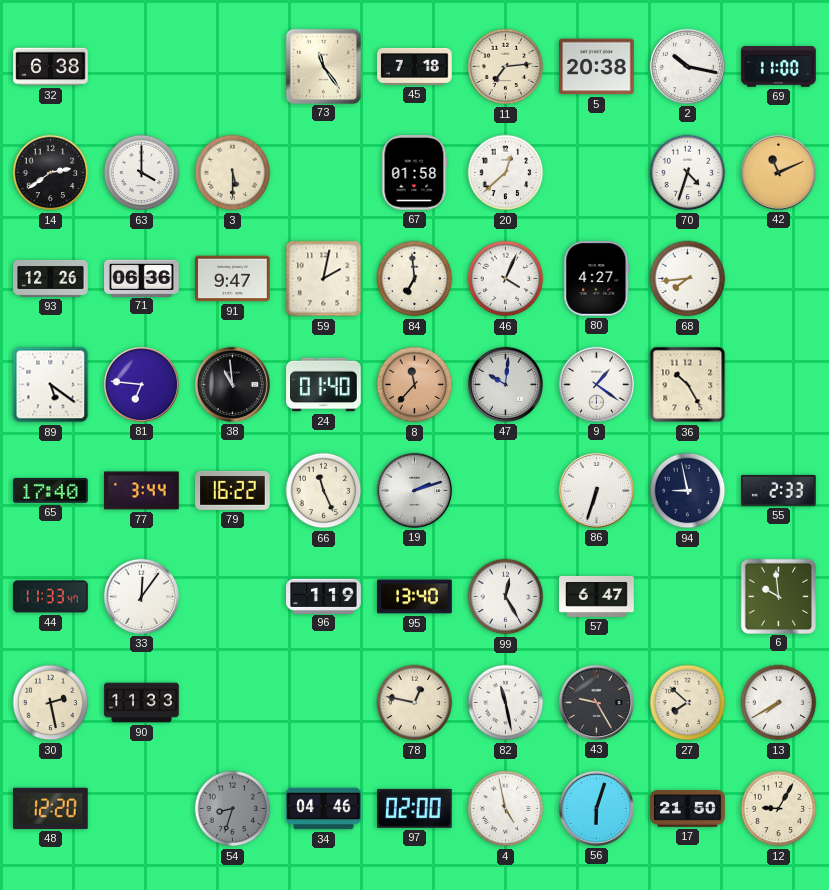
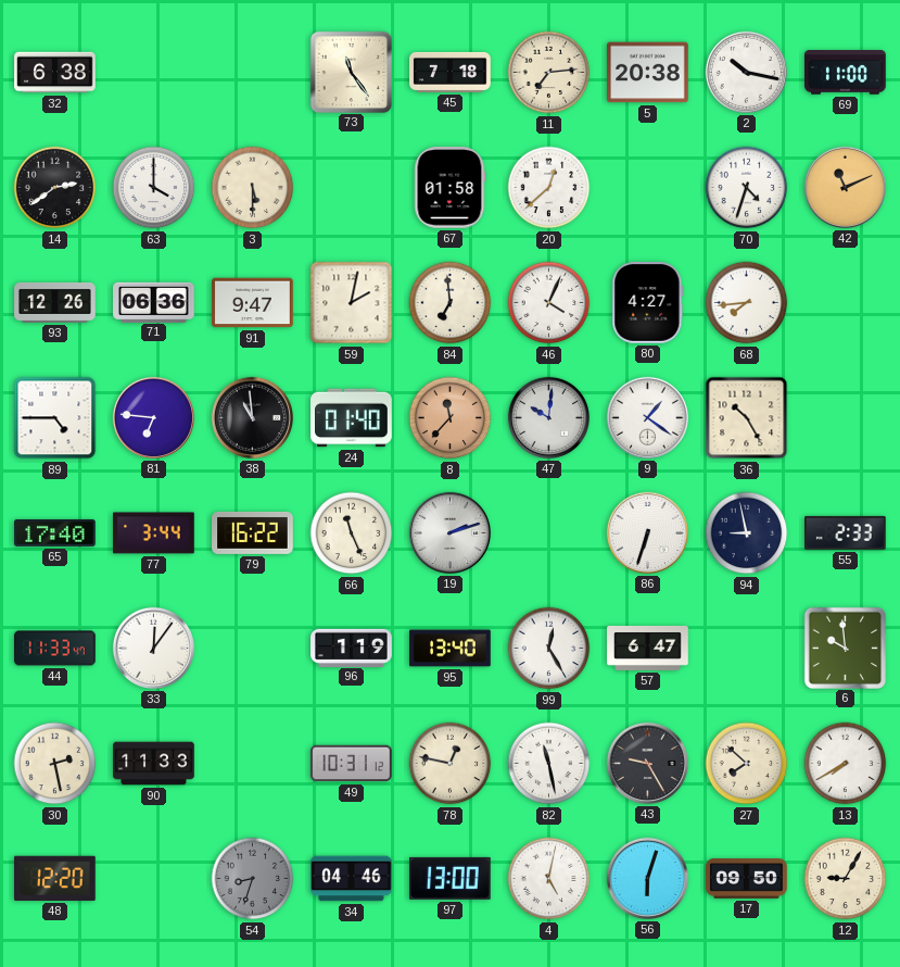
89: 5:21 -> 4:45
49: none -> 10:31
97: 02:00 -> 13:00
4: 4:58 -> 5:02
17: 21:50 -> 09:50
